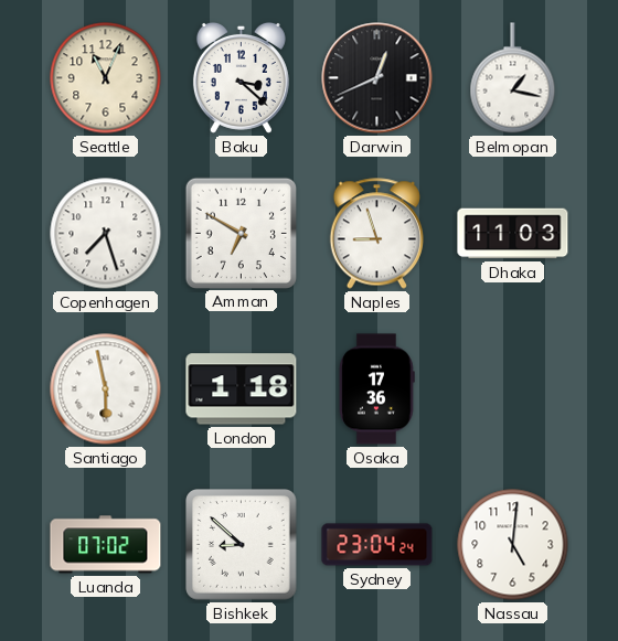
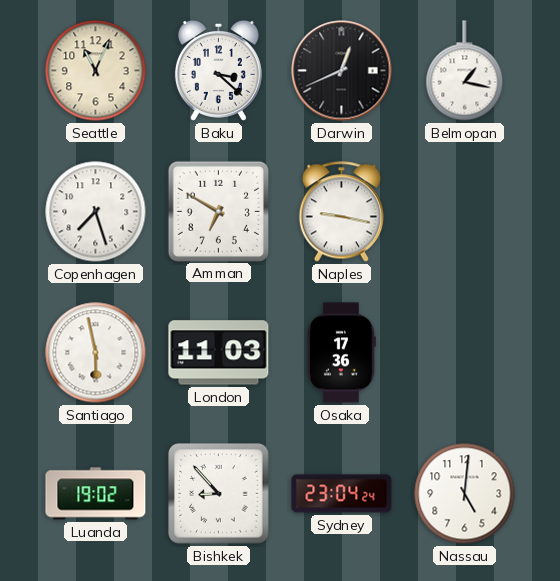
Naples: 8:57 -> 9:17
Dhaka: 11:03 -> none
London: 1:18 -> 11:03
Luanda: 07:02 -> 19:02
Bishkek: 8:52 -> 8:53
